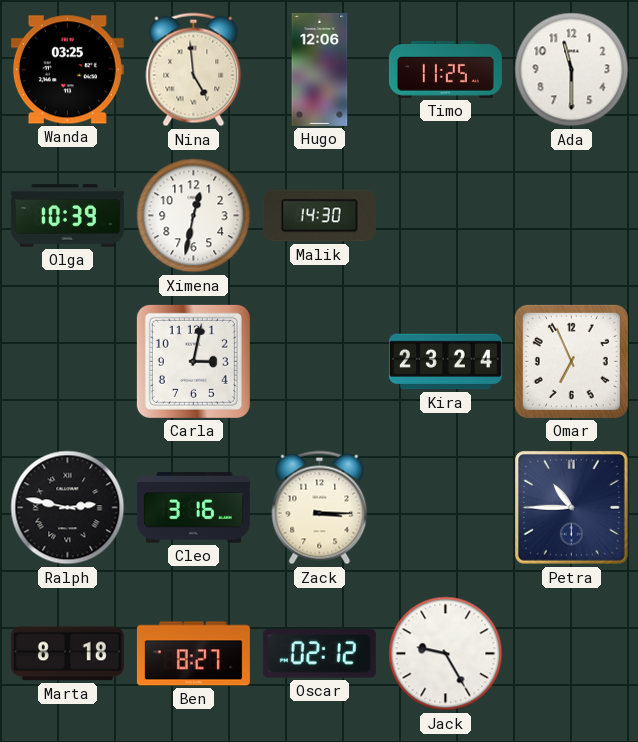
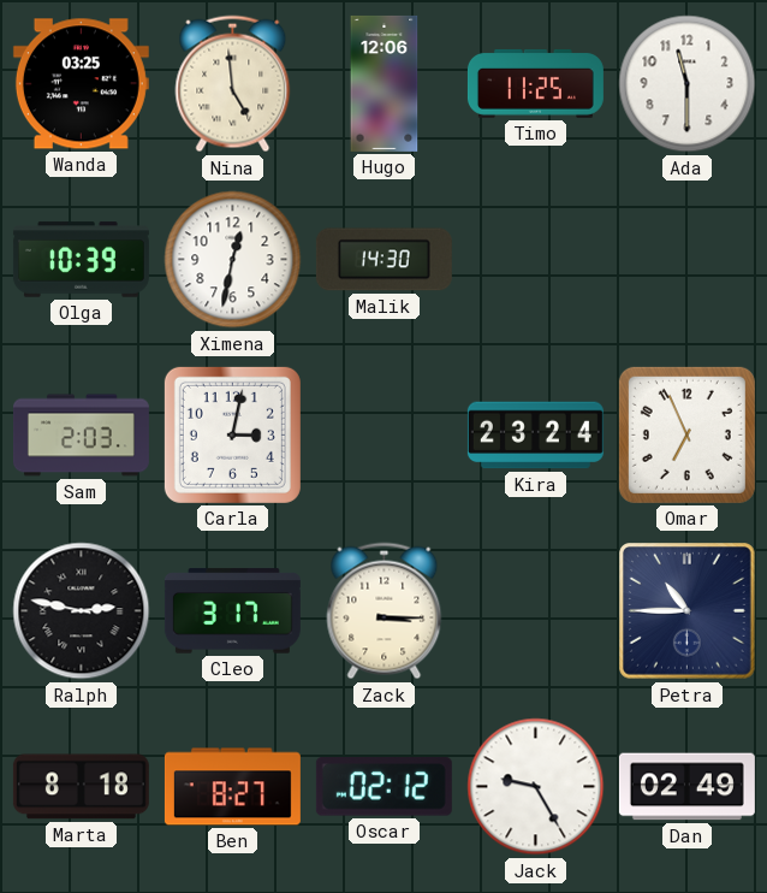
Sam: none -> 2:03
Cleo: 3:16 -> 3:17
Dan: none -> 02:49
